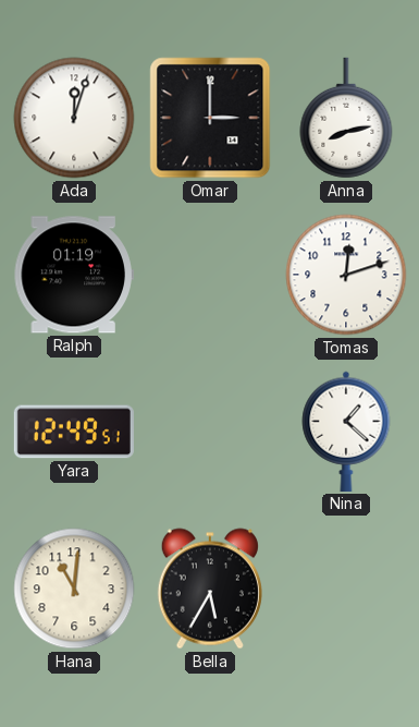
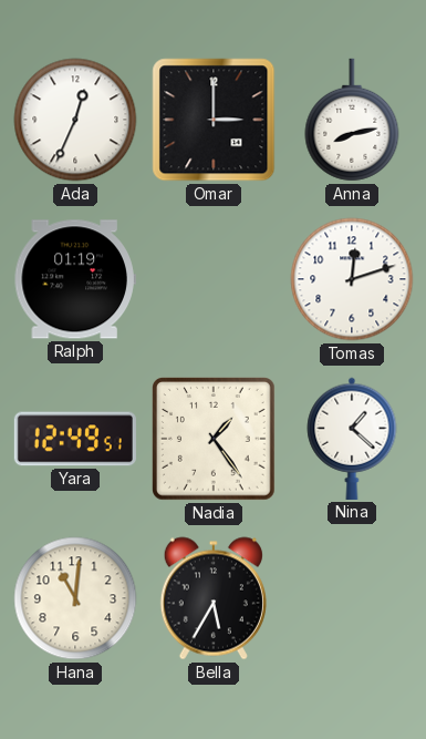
Ada: 12:03 -> 12:34
Nadia: none -> 1:24
